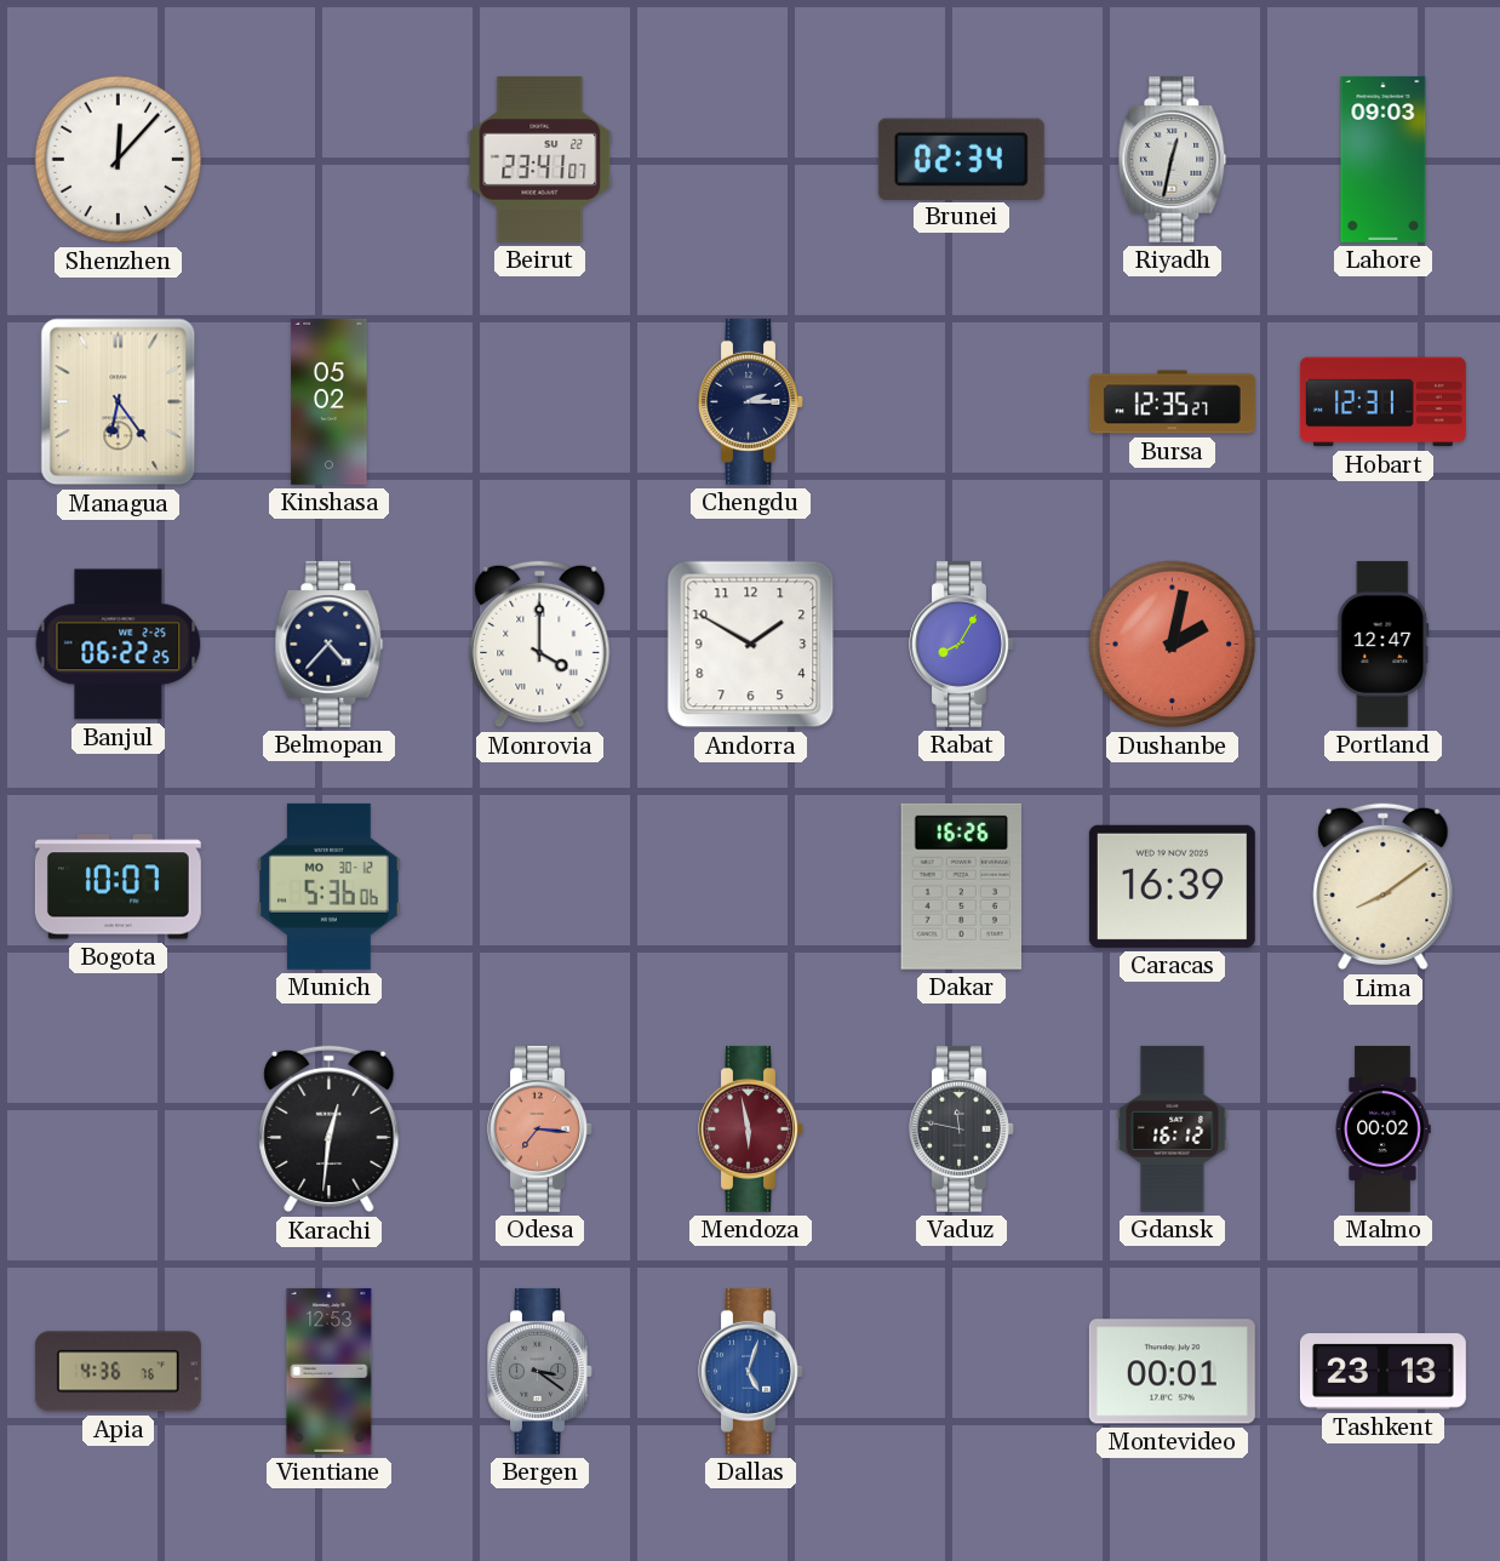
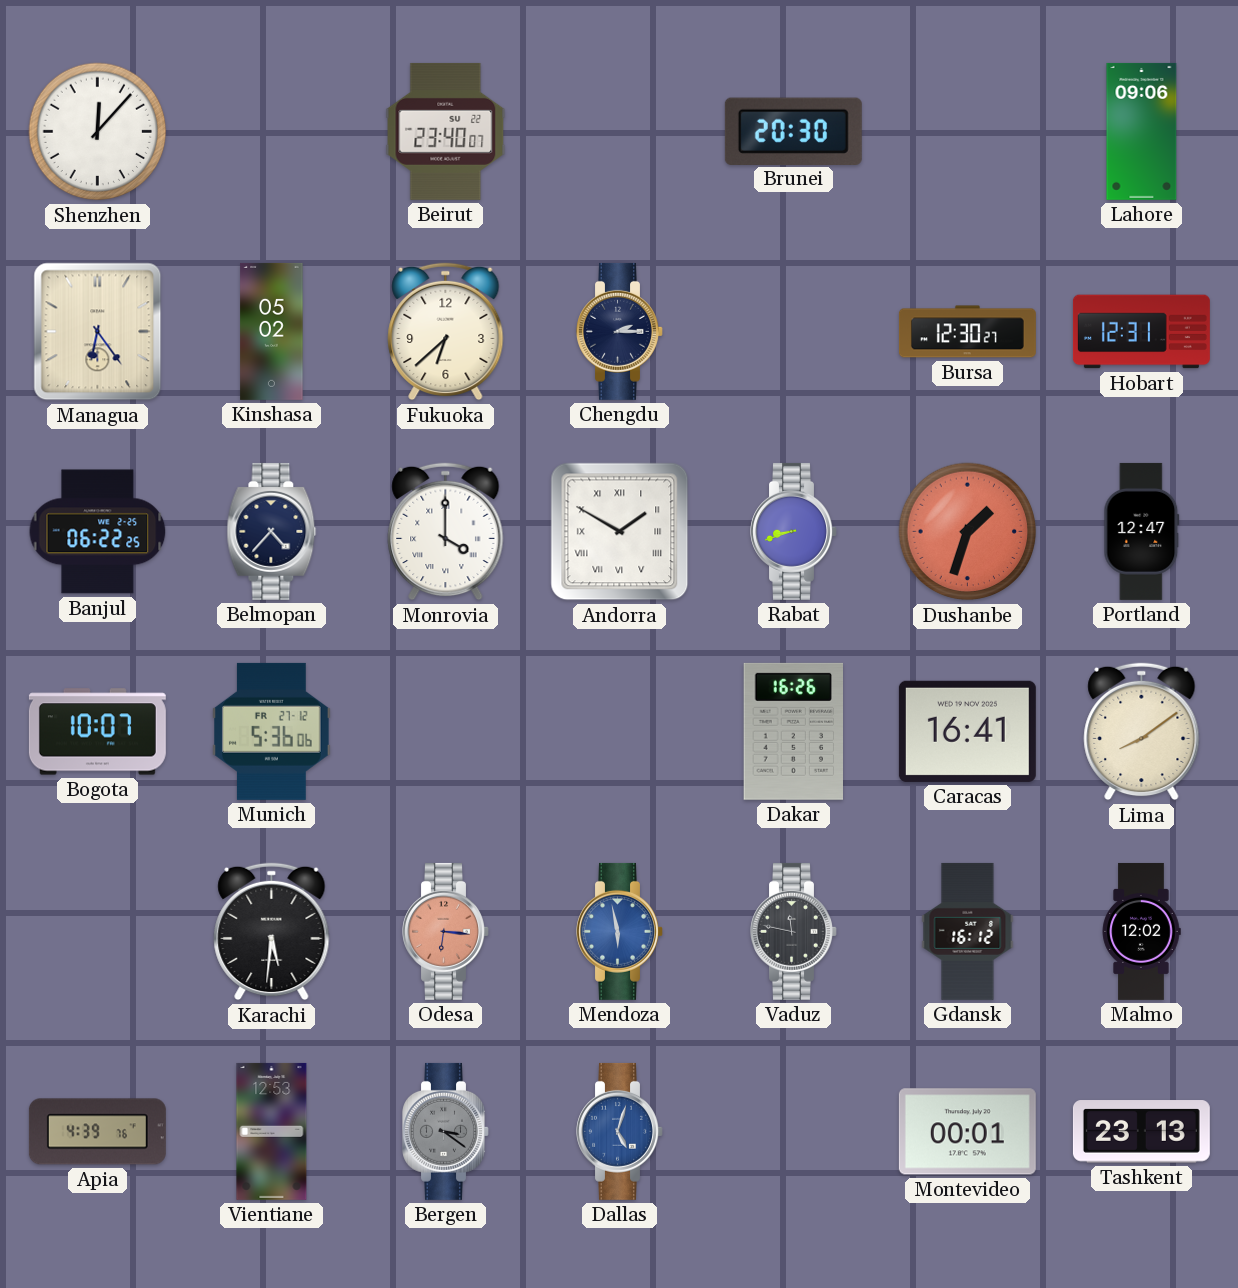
Beirut: 23:41 -> 23:40
Brunei: 02:34 -> 20:30
Riyadh: 12:32 -> none
Lahore: 09:03 -> 09:06
Fukuoka: none -> 6:38
Bursa: 12:35 -> 12:30
Andorra numerals: Arabic -> Roman
Rabat: 8:05 -> 8:42
Dushanbe: 2:02 -> 1:33
Munich date: MO 30-12 -> FR 27-12
Caracas: 16:39 -> 16:41
Karachi: 12:31 -> 5:31
Odesa: 7:16 -> 6:16
Mendoza dial: burgundy -> blue
Malmo: 00:02 -> 12:02
Apia: 4:36 -> 4:39
